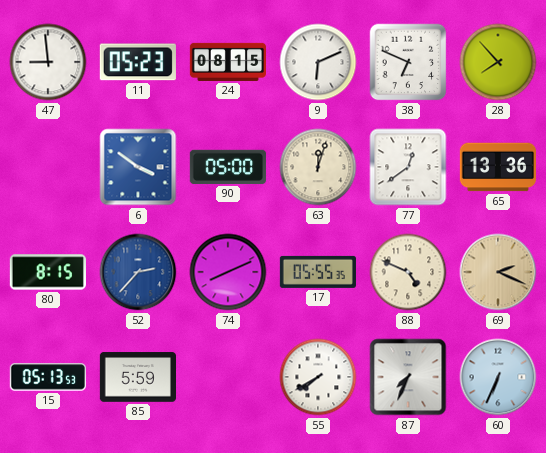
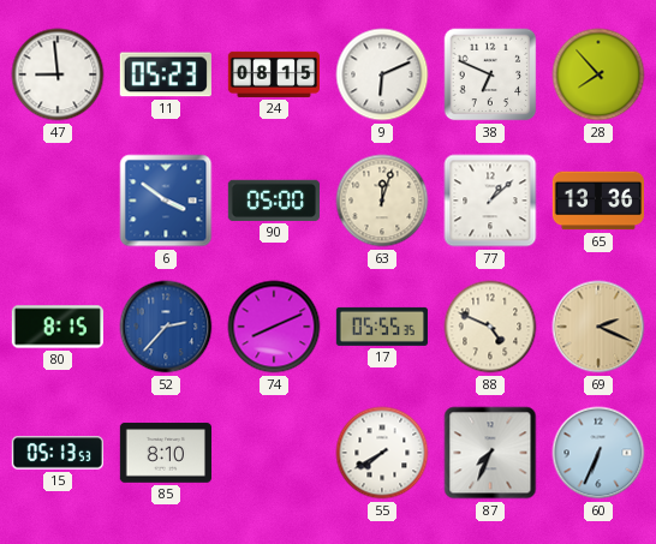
77: 12:39 -> 1:08
85: 5:59 -> 8:10
